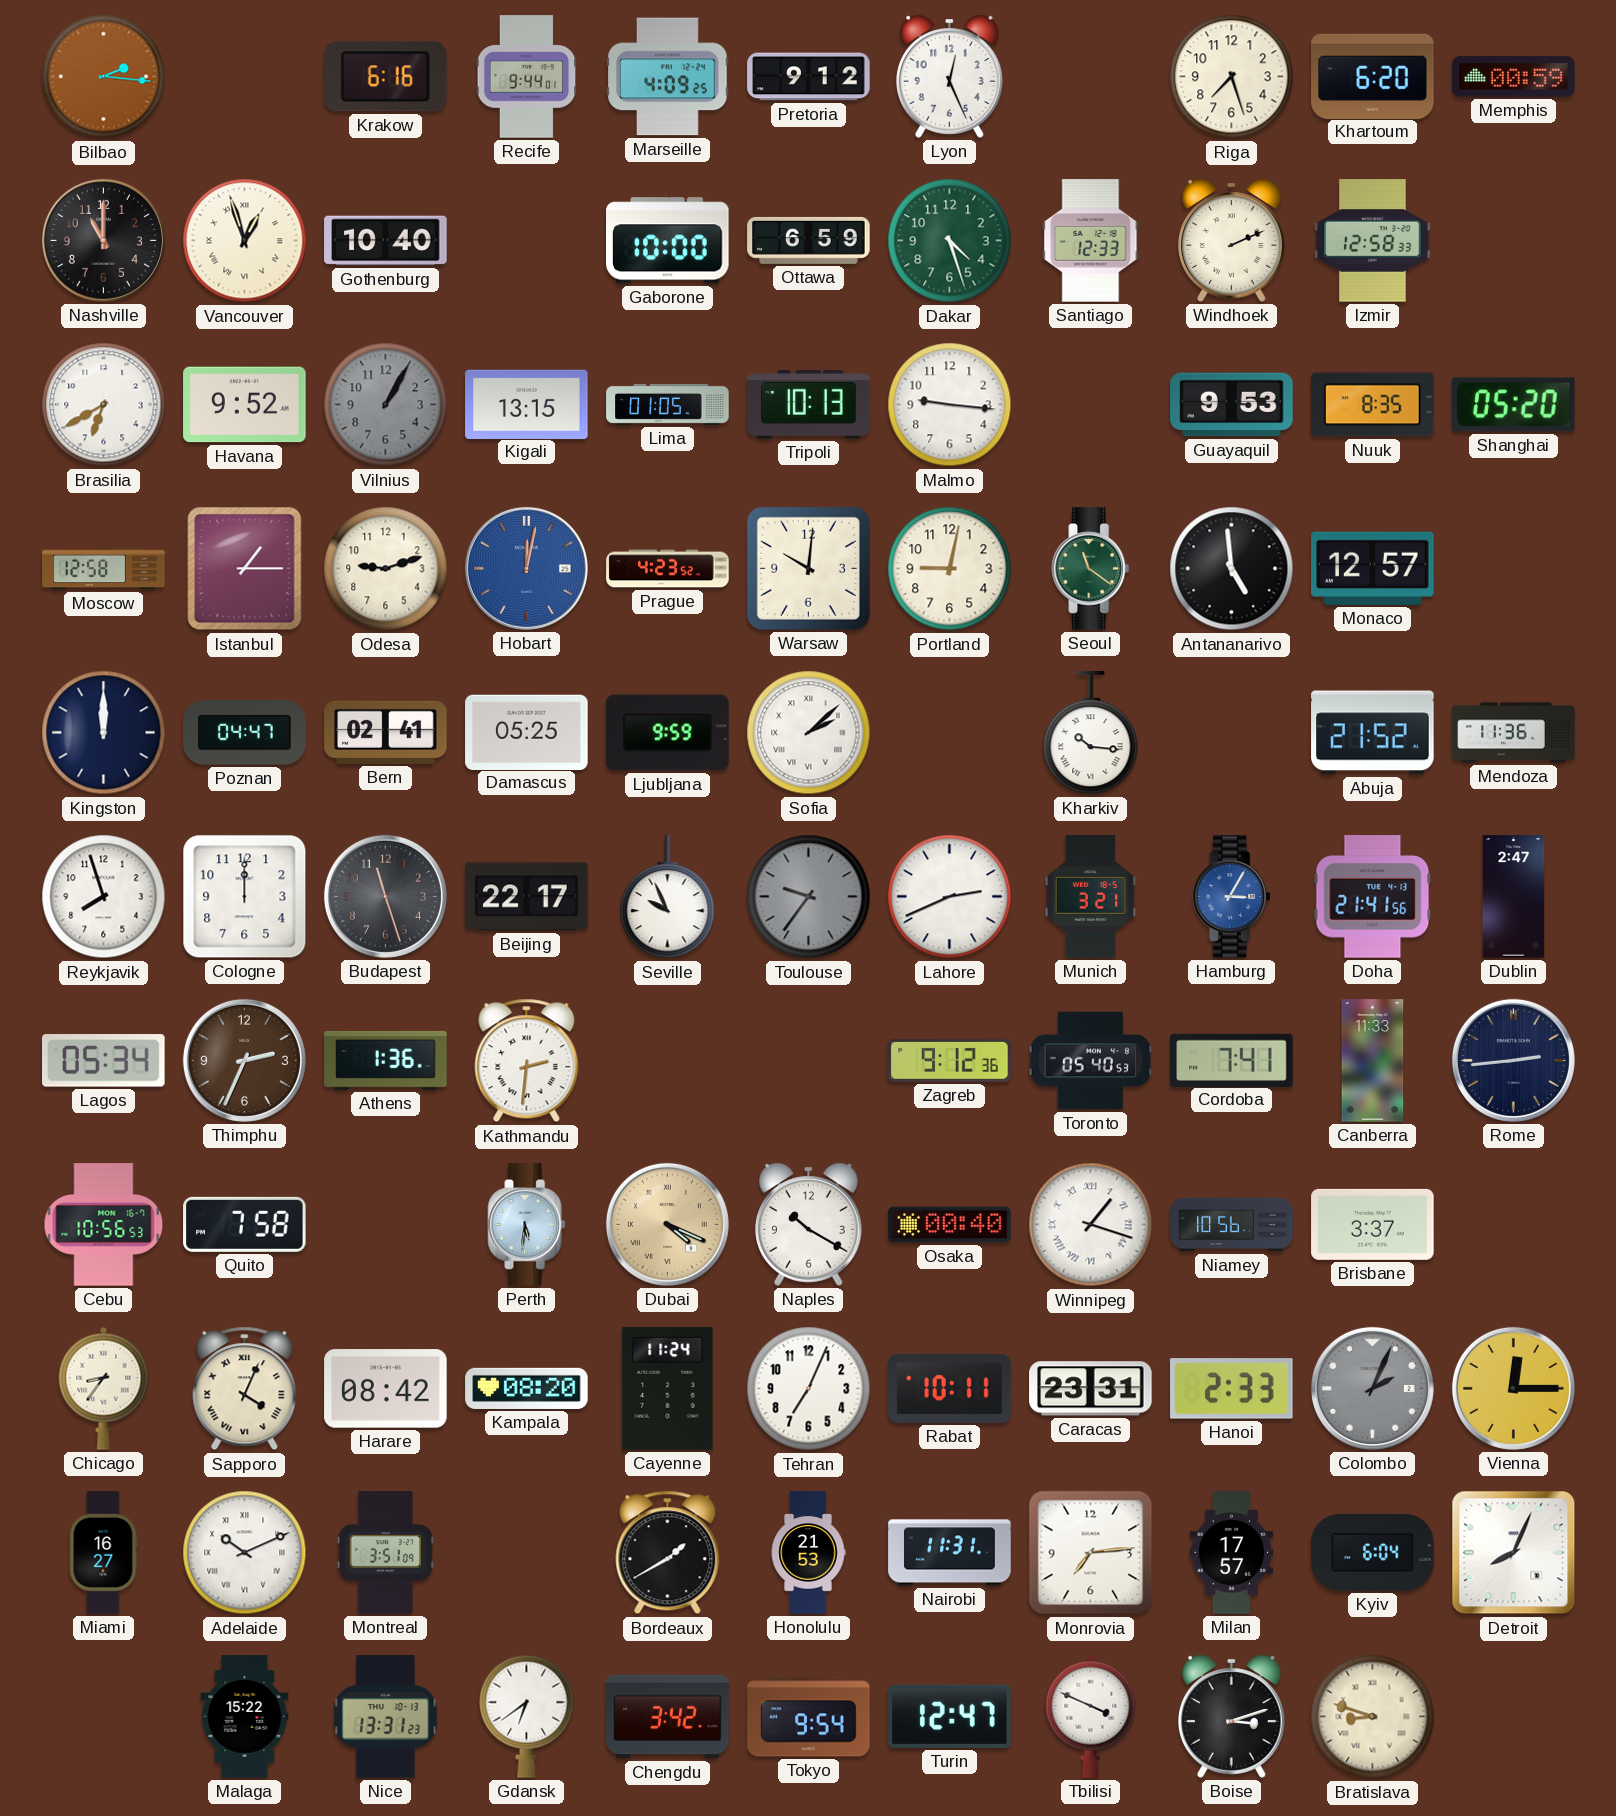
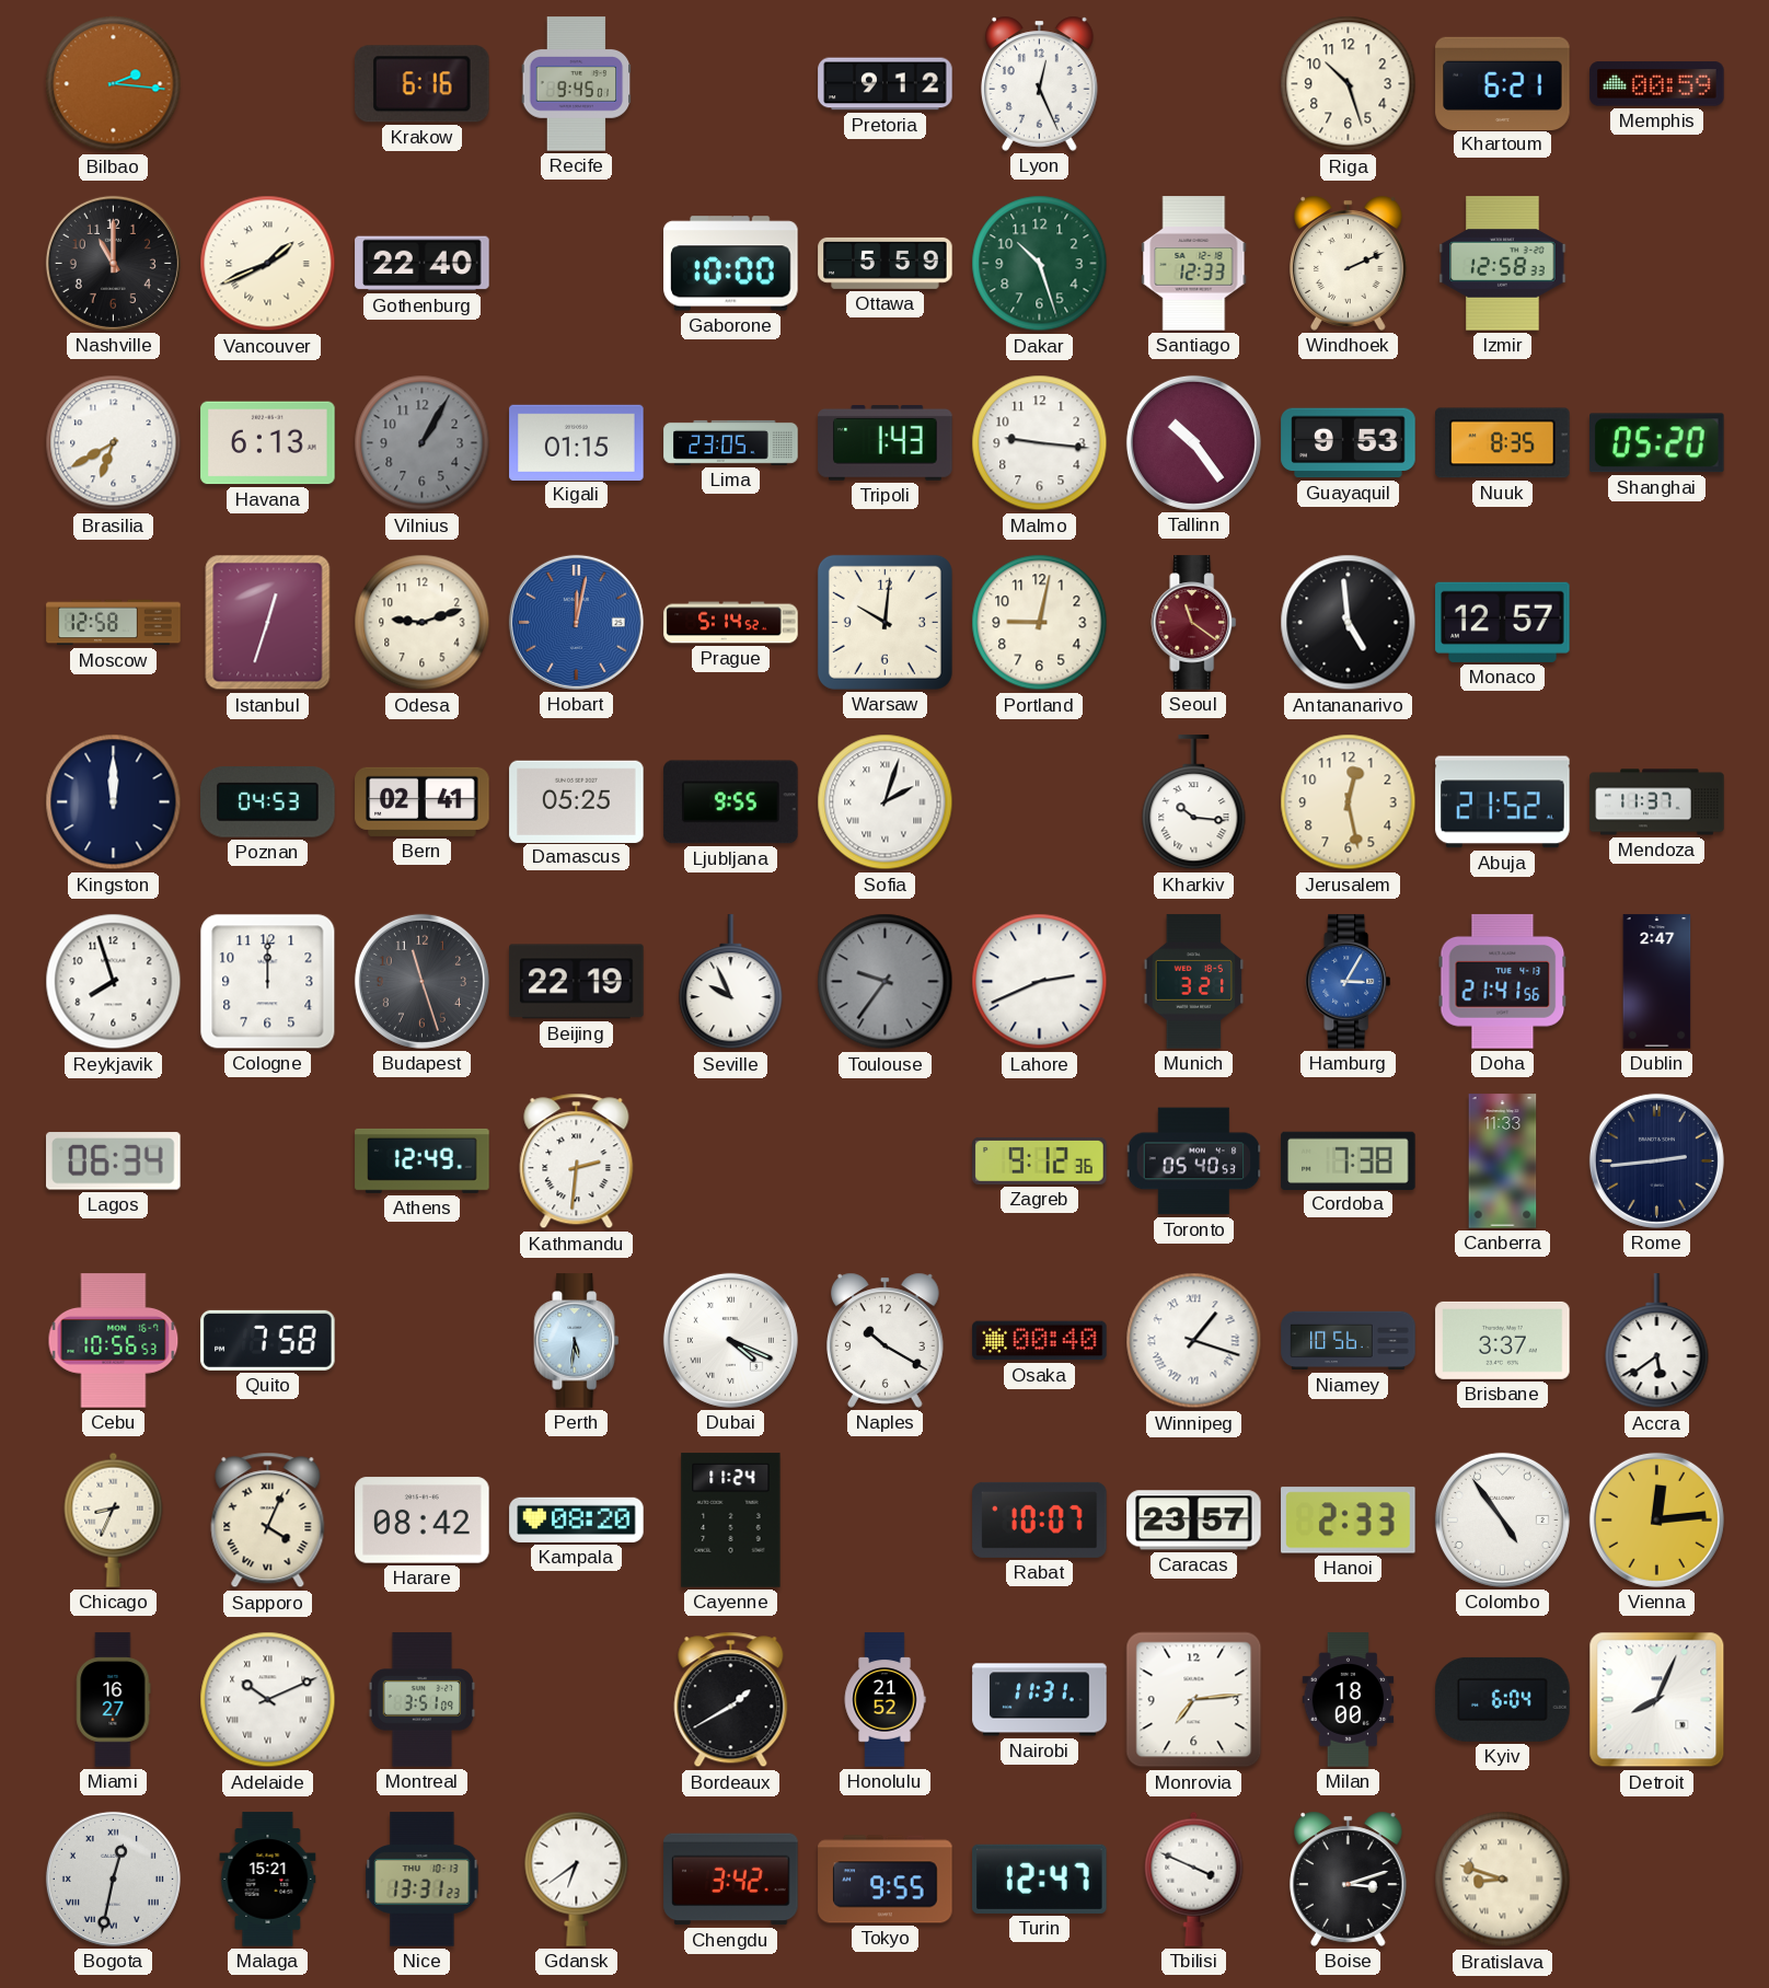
Recife: 9:44 -> 9:45
Marseille: 4:09 -> none
Riga: 7:27 -> 10:27
Khartoum: 6:20 -> 6:21
Vancouver: 12:57 -> 1:41
Gothenburg: 10:40 -> 22:40
Ottawa: 6:59 -> 5:59
Dakar: 4:27 -> 10:27
Havana: 9:52 -> 6:13
Kigali: 13:15 -> 01:15
Lima: 01:05 -> 23:05
Tripoli: 10:13 -> 1:43
Tallinn: none -> 10:24
Istanbul: 1:15 -> 12:33
Prague: 4:23 -> 5:14
Seoul dial: green -> burgundy
Poznan: 04:47 -> 04:53
Ljubljana: 9:59 -> 9:55
Sofia: 2:08 -> 2:03
Jerusalem: none -> 12:28
Mendoza: 11:36 -> 11:37
Beijing: 22:17 -> 22:19
Lagos: 05:34 -> 06:34
Thimphu: 2:34 -> none
Athens: 1:36 -> 12:49
Cordoba: 7:41 -> 7:38
Dubai dial: champagne -> white
Accra: none -> 5:39
Chicago: 8:36 -> 8:34
Tehran: 7:04 -> none
Rabat: 10:11 -> 10:07
Caracas: 23:31 -> 23:57
Colombo: 2:04 -> 4:54
Colombo dial: grey -> white
Vienna: 12:15 -> 12:14
Honolulu: 21:53 -> 21:52
Milan: 17:57 -> 18:00
Bogota: none -> 12:32
Malaga: 15:22 -> 15:21
Tokyo: 9:54 -> 9:55
